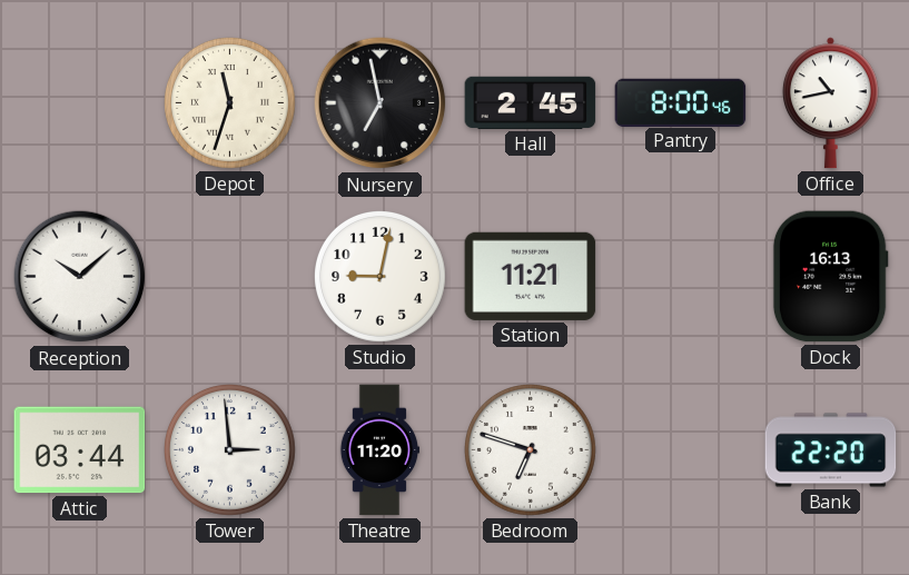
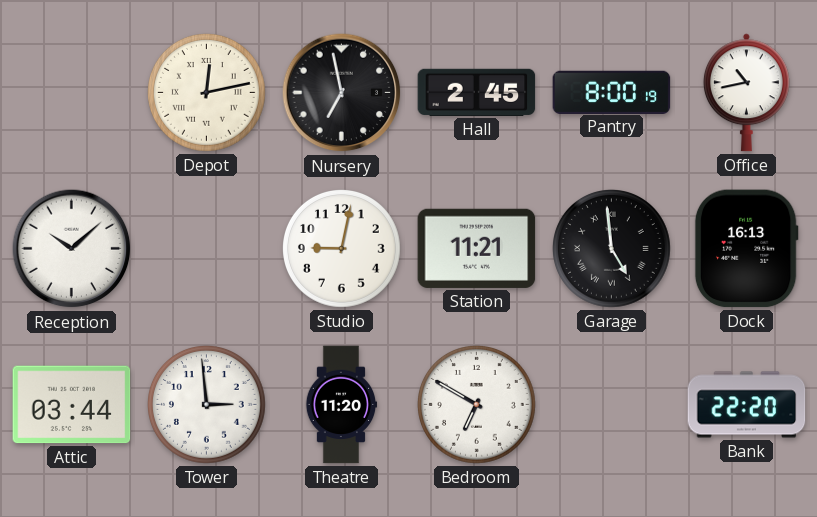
Depot: 11:33 -> 12:13
Pantry: 8:00:46 -> 8:00:19
Garage: none -> 4:59
Bedroom: 6:48 -> 6:50
